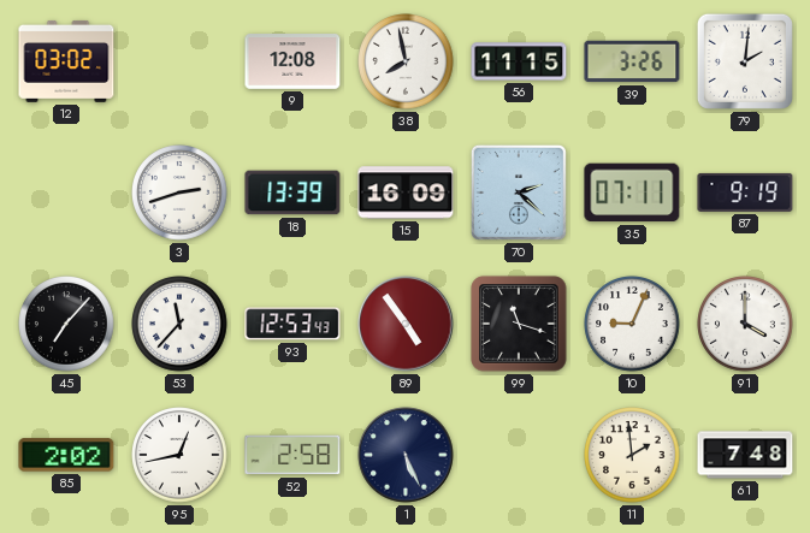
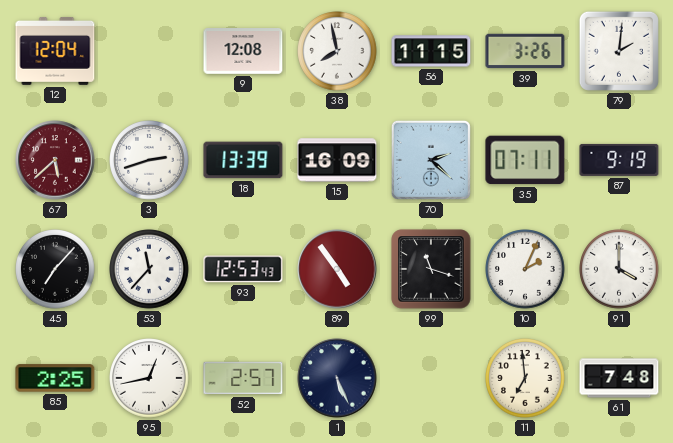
12: 03:02 -> 12:04
67: none -> 5:38
10: 9:04 -> 2:04
85: 2:02 -> 2:25
52: 2:58 -> 2:57
11: 1:59 -> 6:59
